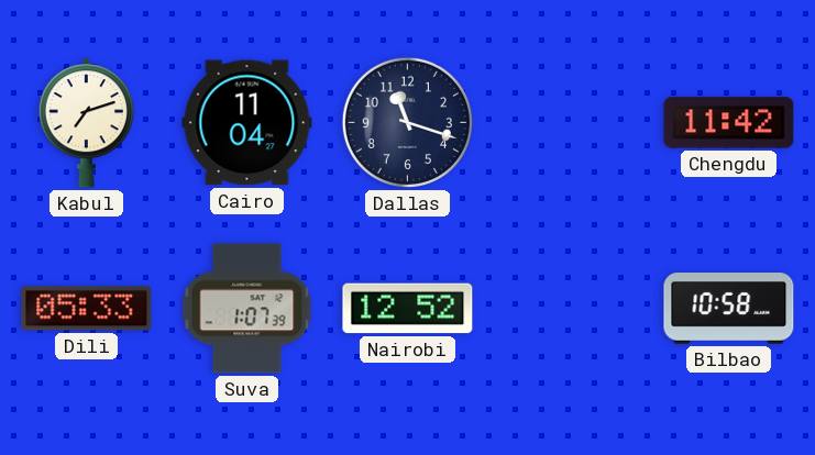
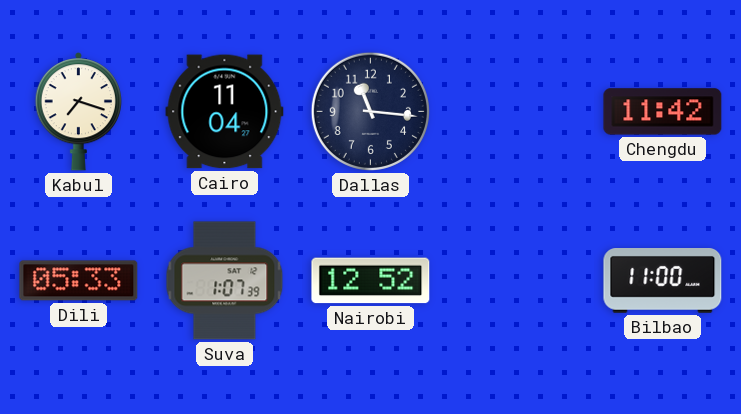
Kabul: 7:12 -> 7:18
Dallas: 11:18 -> 11:16
Bilbao: 10:58 -> 11:00
